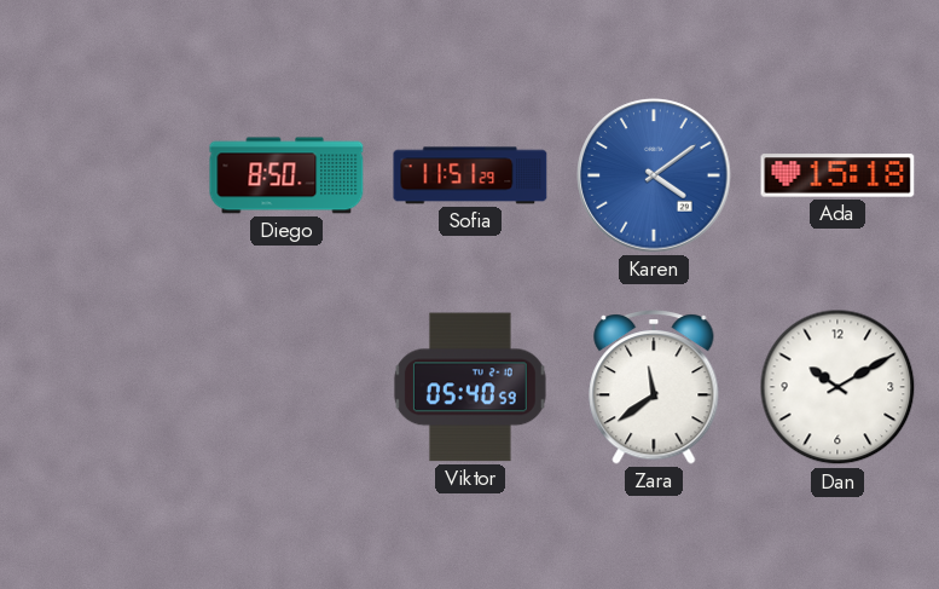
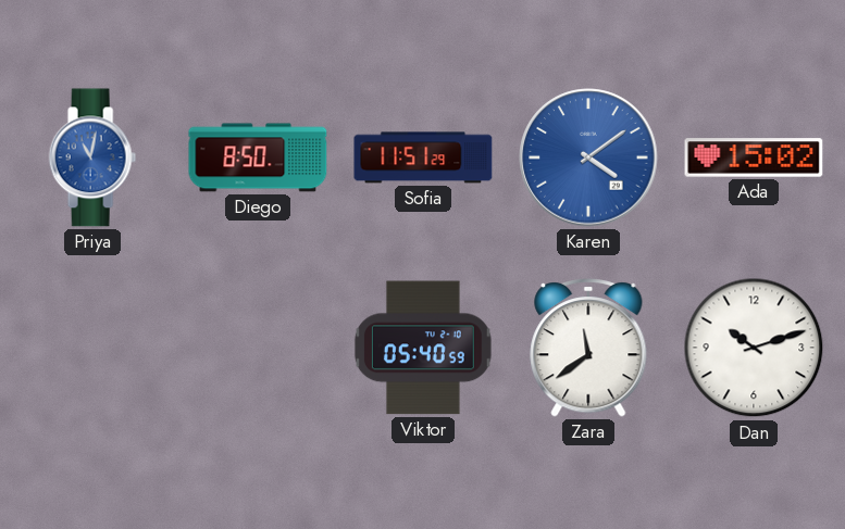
Priya: none -> 11:02
Ada: 15:18 -> 15:02
Dan: 10:10 -> 10:12
